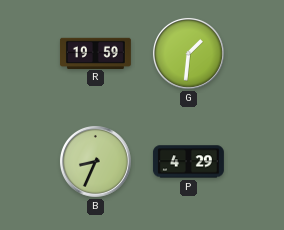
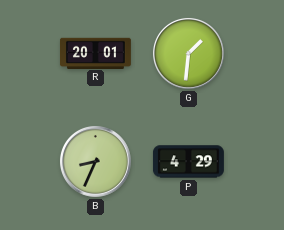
R: 19:59 -> 20:01
